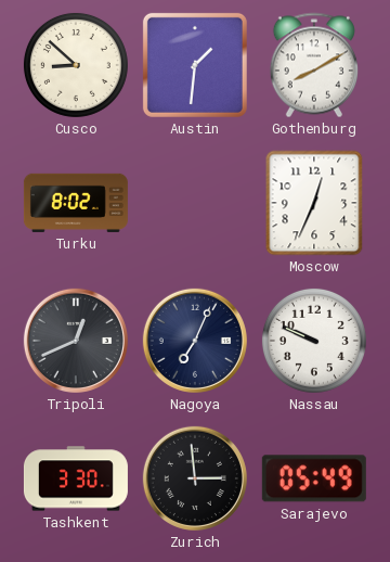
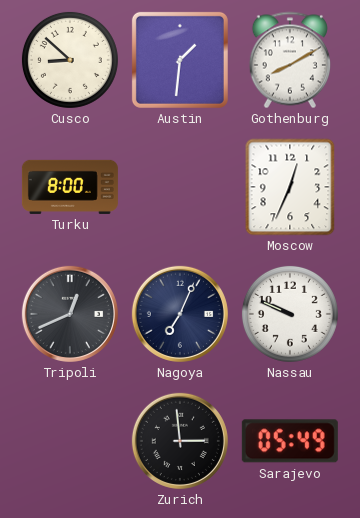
Turku: 8:02 -> 8:00
Tashkent: 3:30 -> none
